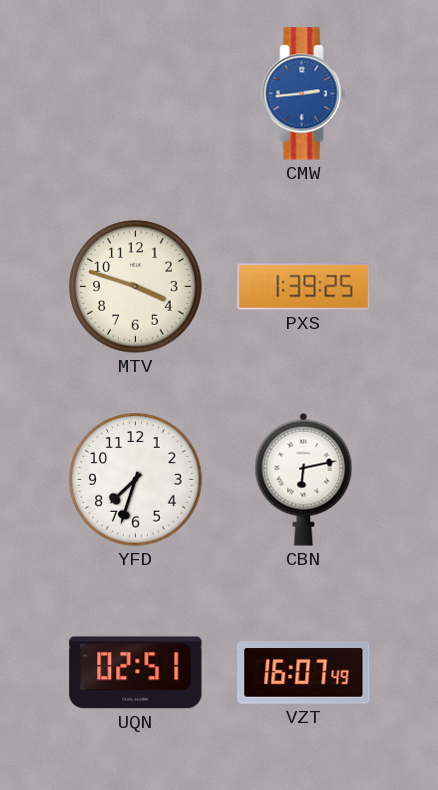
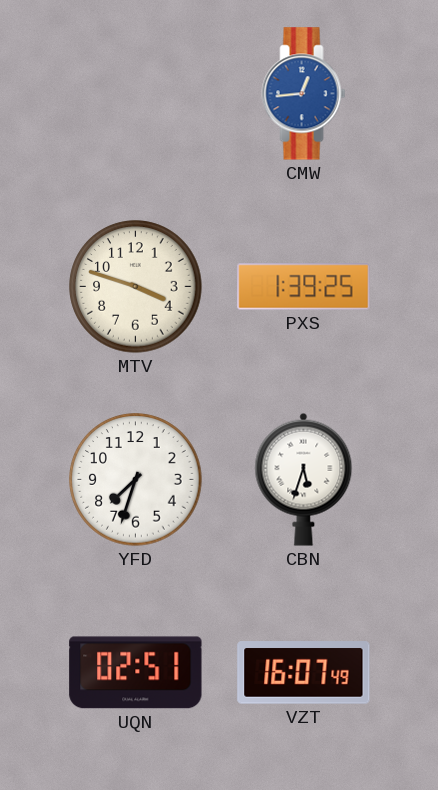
CMW: 2:44 -> 12:44
CBN: 6:13 -> 5:33
